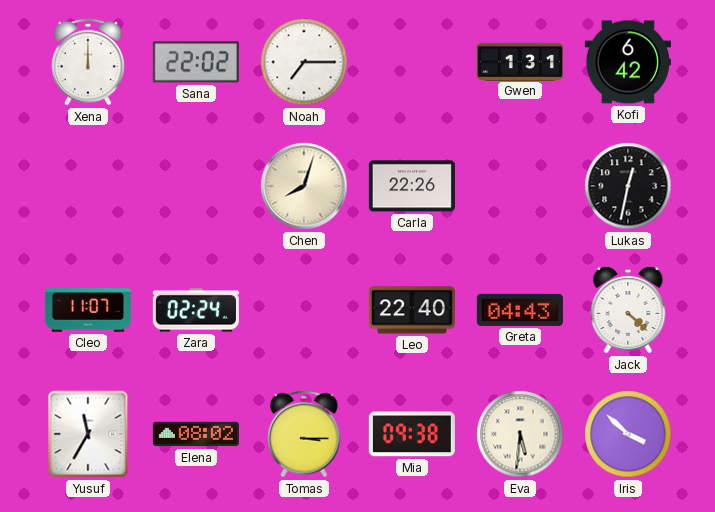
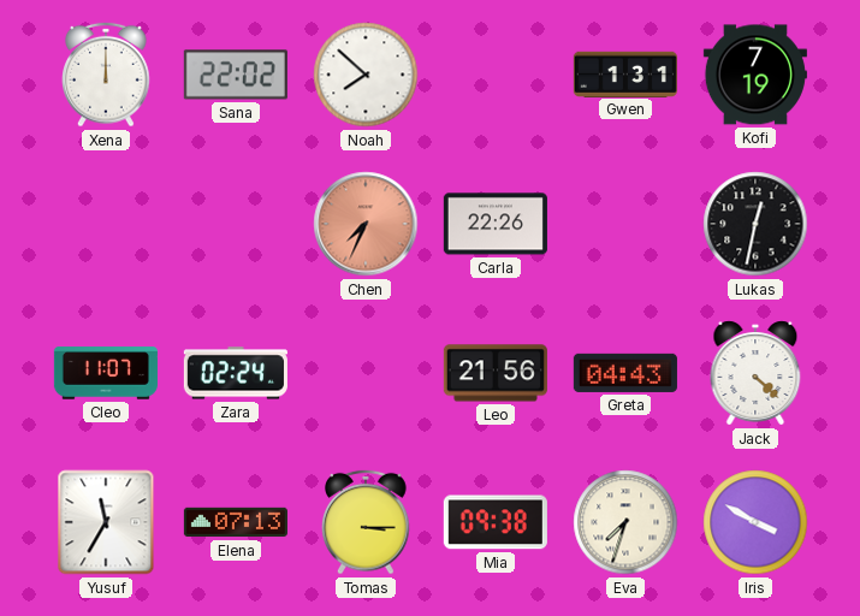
Noah: 7:15 -> 7:52
Kofi: 6:42 -> 7:19
Chen: 8:03 -> 7:34
Chen dial: cream -> salmon
Leo: 22:40 -> 21:56
Elena: 08:02 -> 07:13
Eva: 5:31 -> 7:33
Iris: 3:52 -> 3:50
